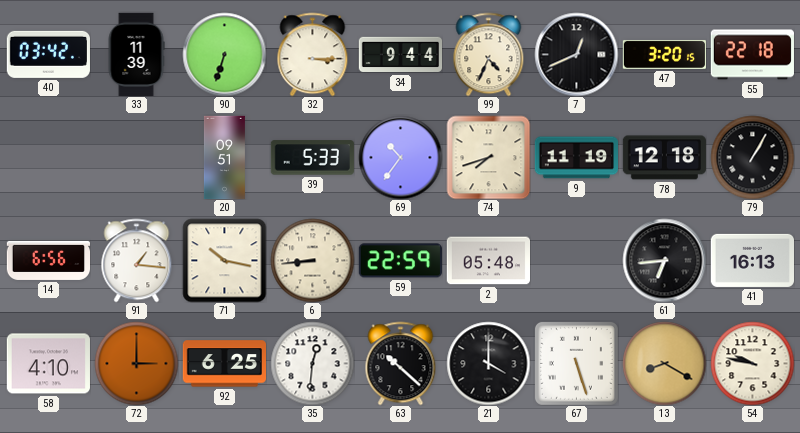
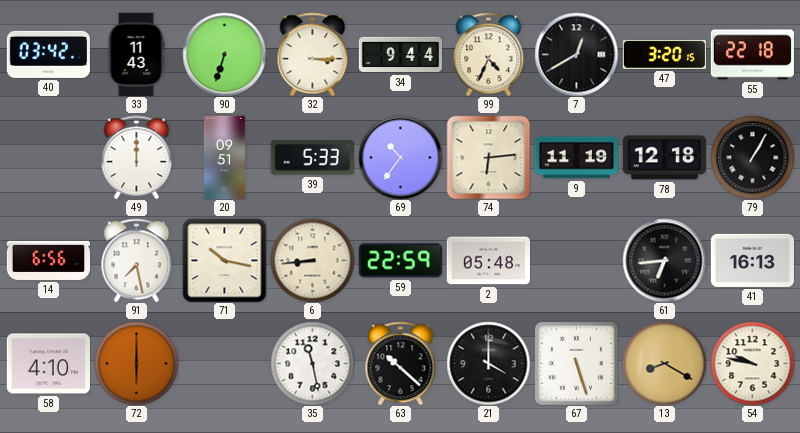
33: 11:39 -> 11:43
7: 12:41 -> 12:40
49: none -> 12:00
74: 7:42 -> 6:14
91: 1:16 -> 7:28
72: 3:00 -> 6:00
92: 6:25 -> none
35: 12:31 -> 11:28
